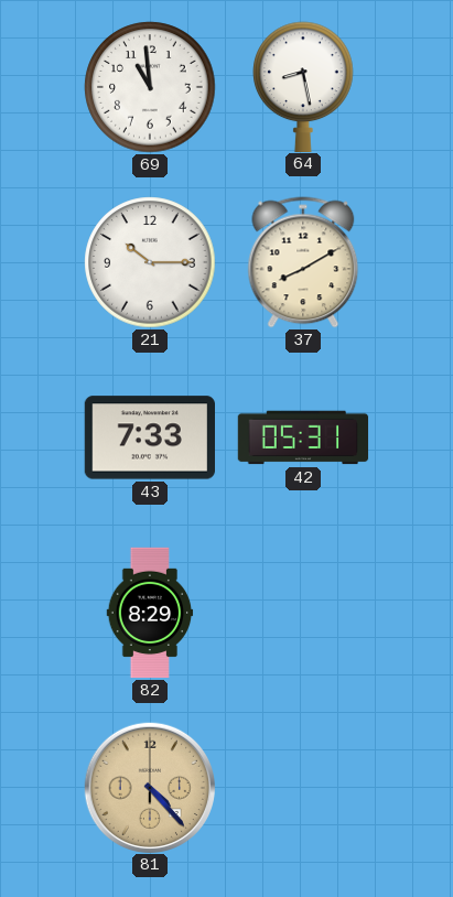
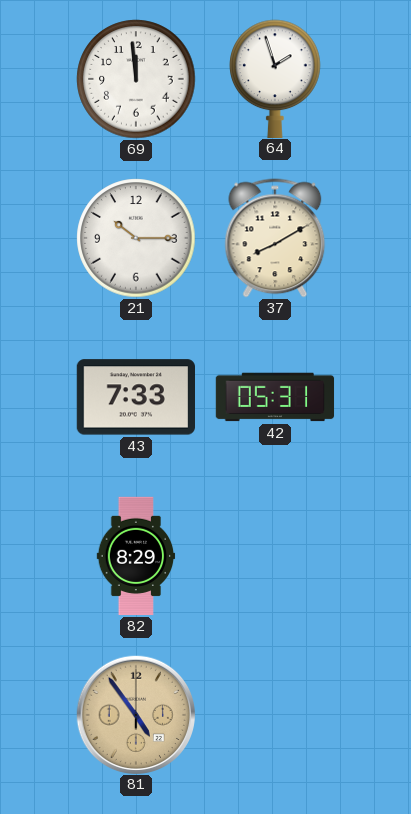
69: 10:59 -> 11:59
64: 8:28 -> 1:57
81: 4:23 -> 4:54
